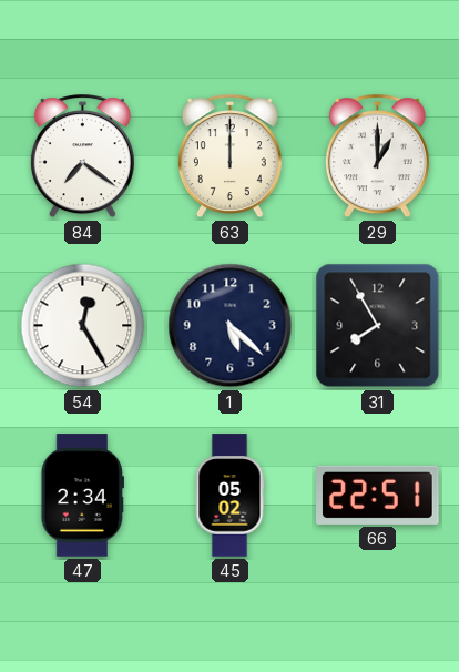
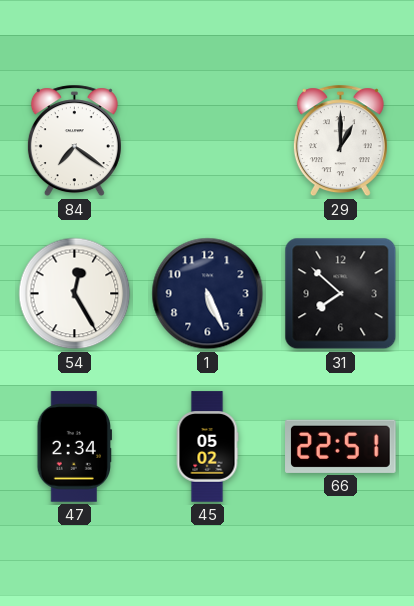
63: 12:00 -> none
1: 5:22 -> 5:26
31: 7:55 -> 7:52
